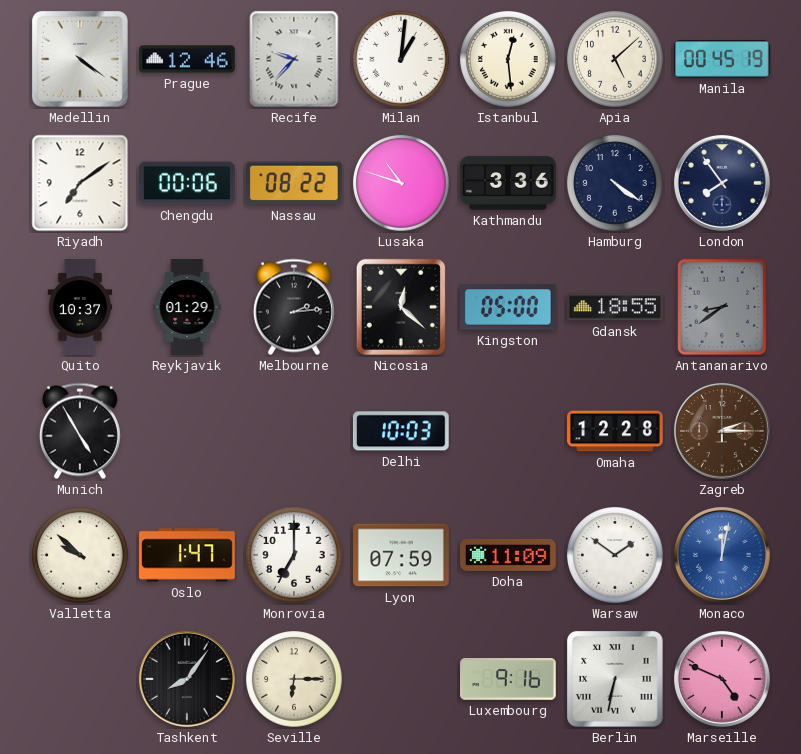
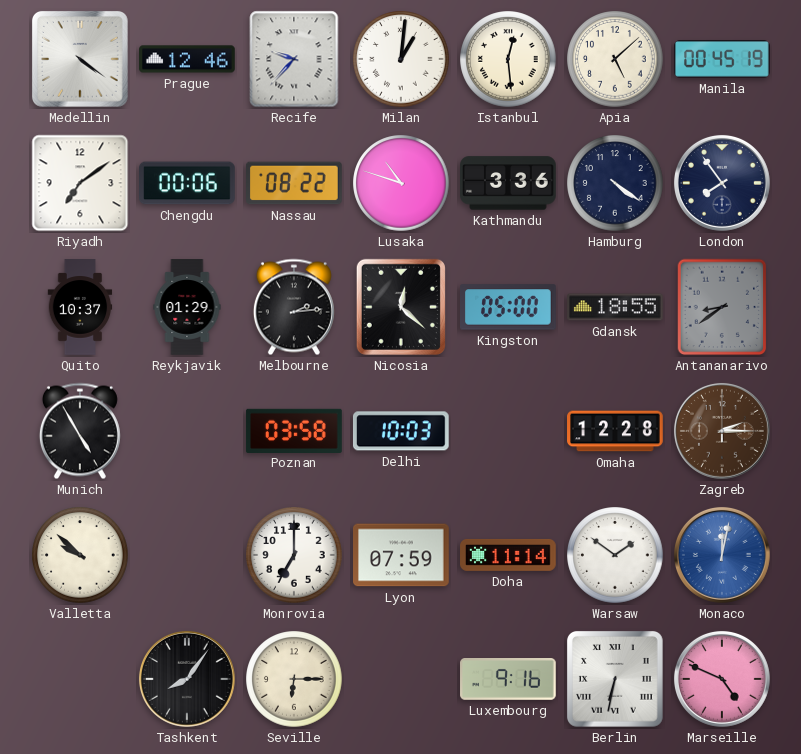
Poznan: none -> 03:58
Oslo: 1:47 -> none
Doha: 11:09 -> 11:14
